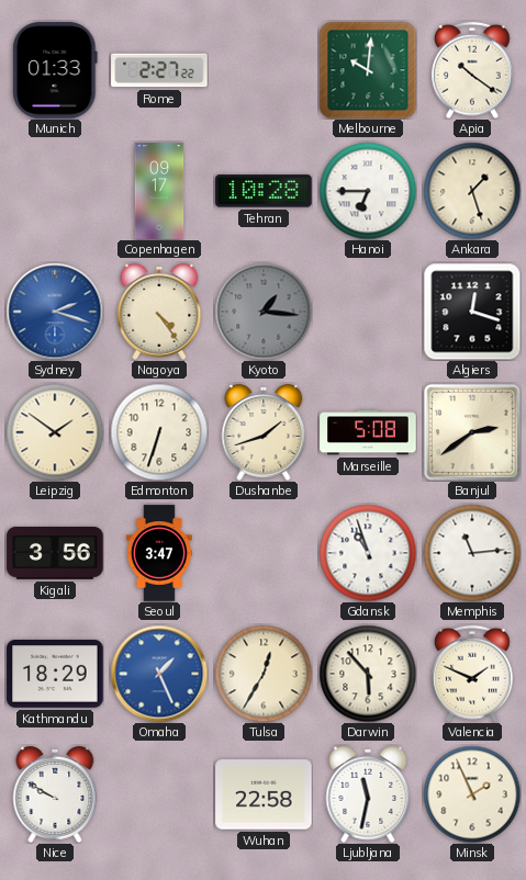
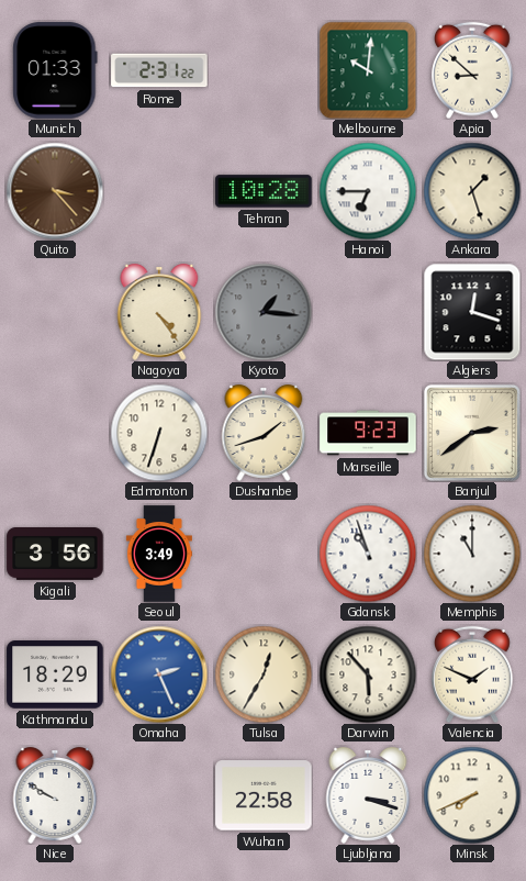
Rome: 2:27 -> 2:31
Apia: 10:21 -> 8:52
Quito: none -> 3:23
Copenhagen: 09:17 -> none
Sydney: 2:18 -> none
Leipzig: 1:51 -> none
Marseille: 5:08 -> 9:23
Seoul: 3:47 -> 3:49
Memphis: 11:14 -> 11:00
Omaha: 1:26 -> 2:26
Ljubljana: 11:32 -> 3:18
Minsk: 1:56 -> 7:41
